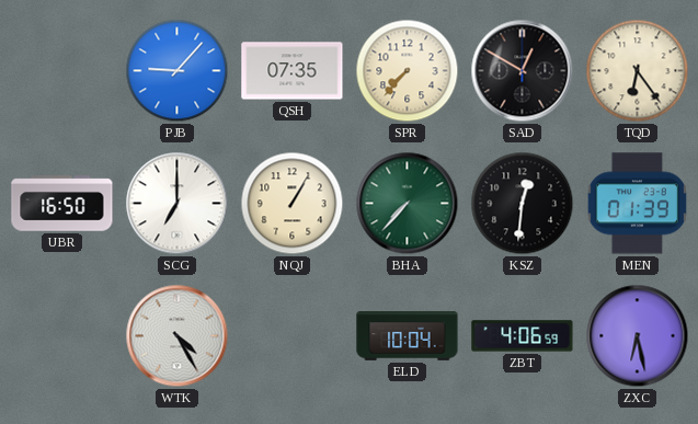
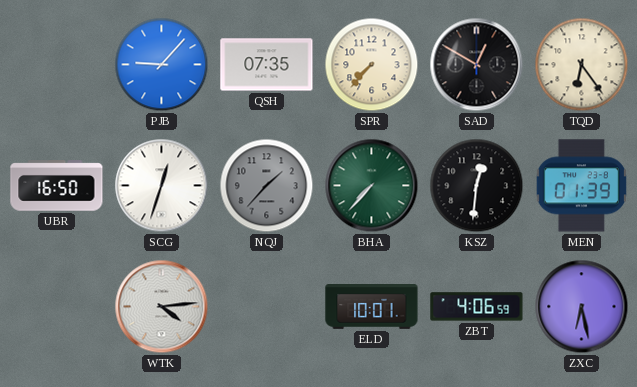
SCG: 7:00 -> 12:33
NQJ: 1:05 -> 1:37
NQJ dial: cream -> grey
WTK: 4:25 -> 4:14
ELD: 10:04 -> 10:01
